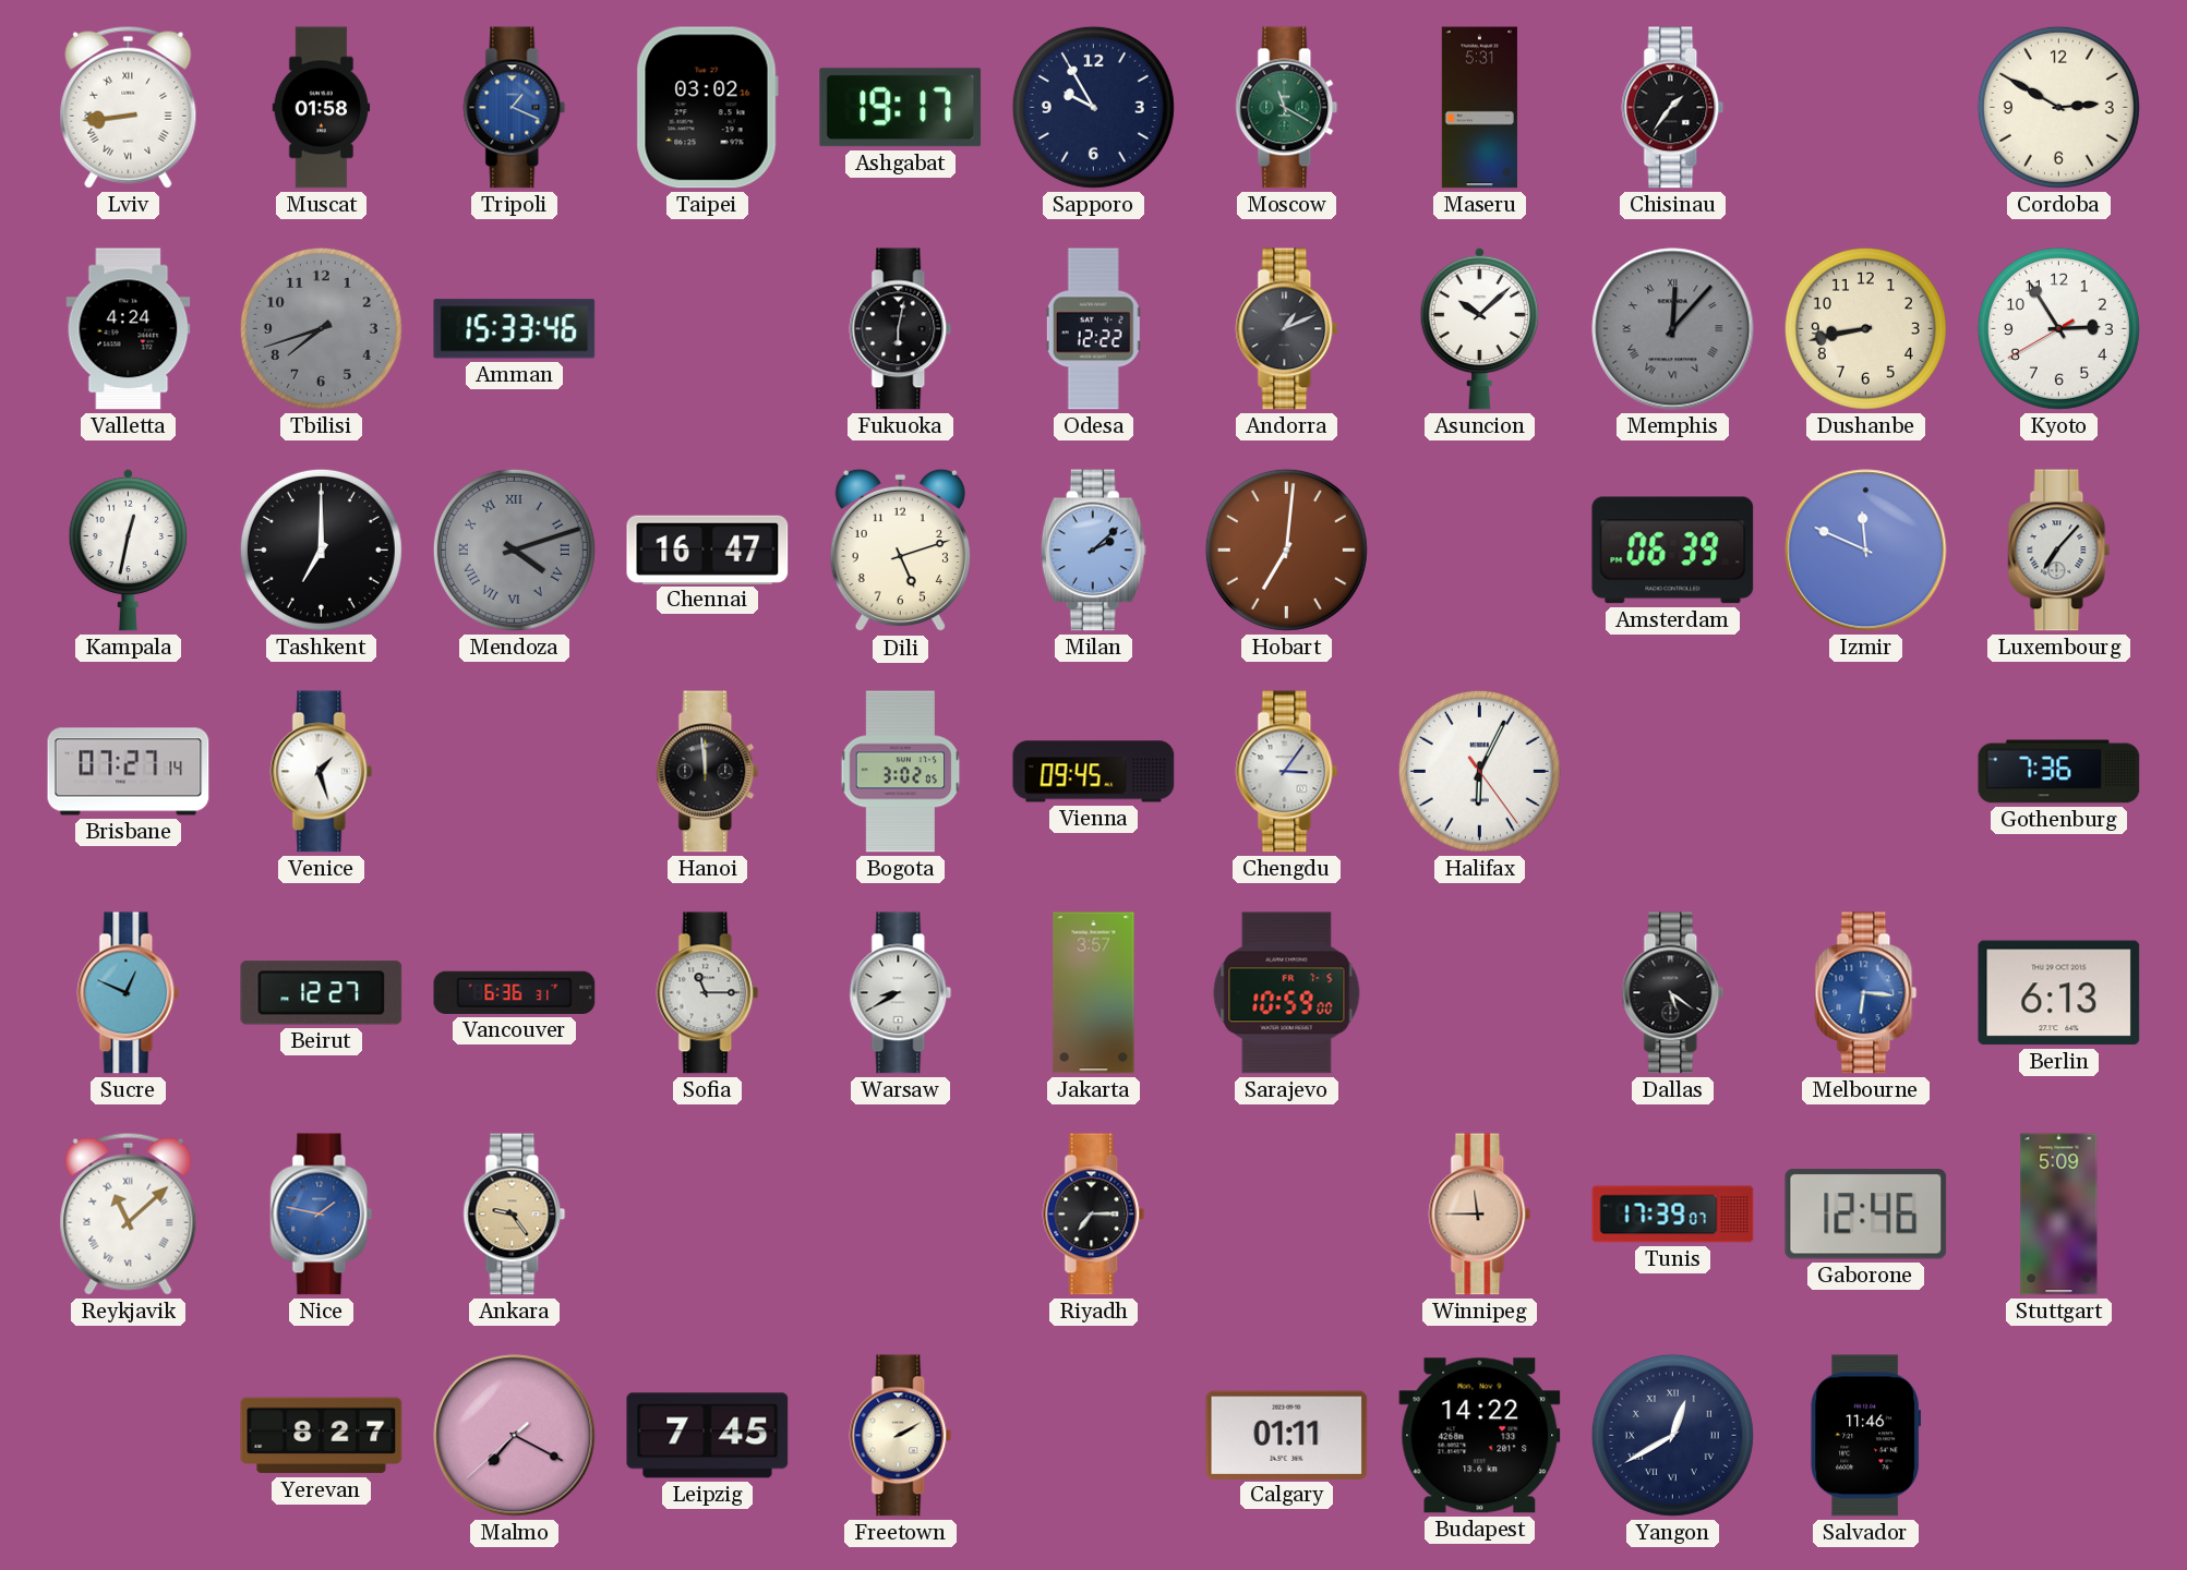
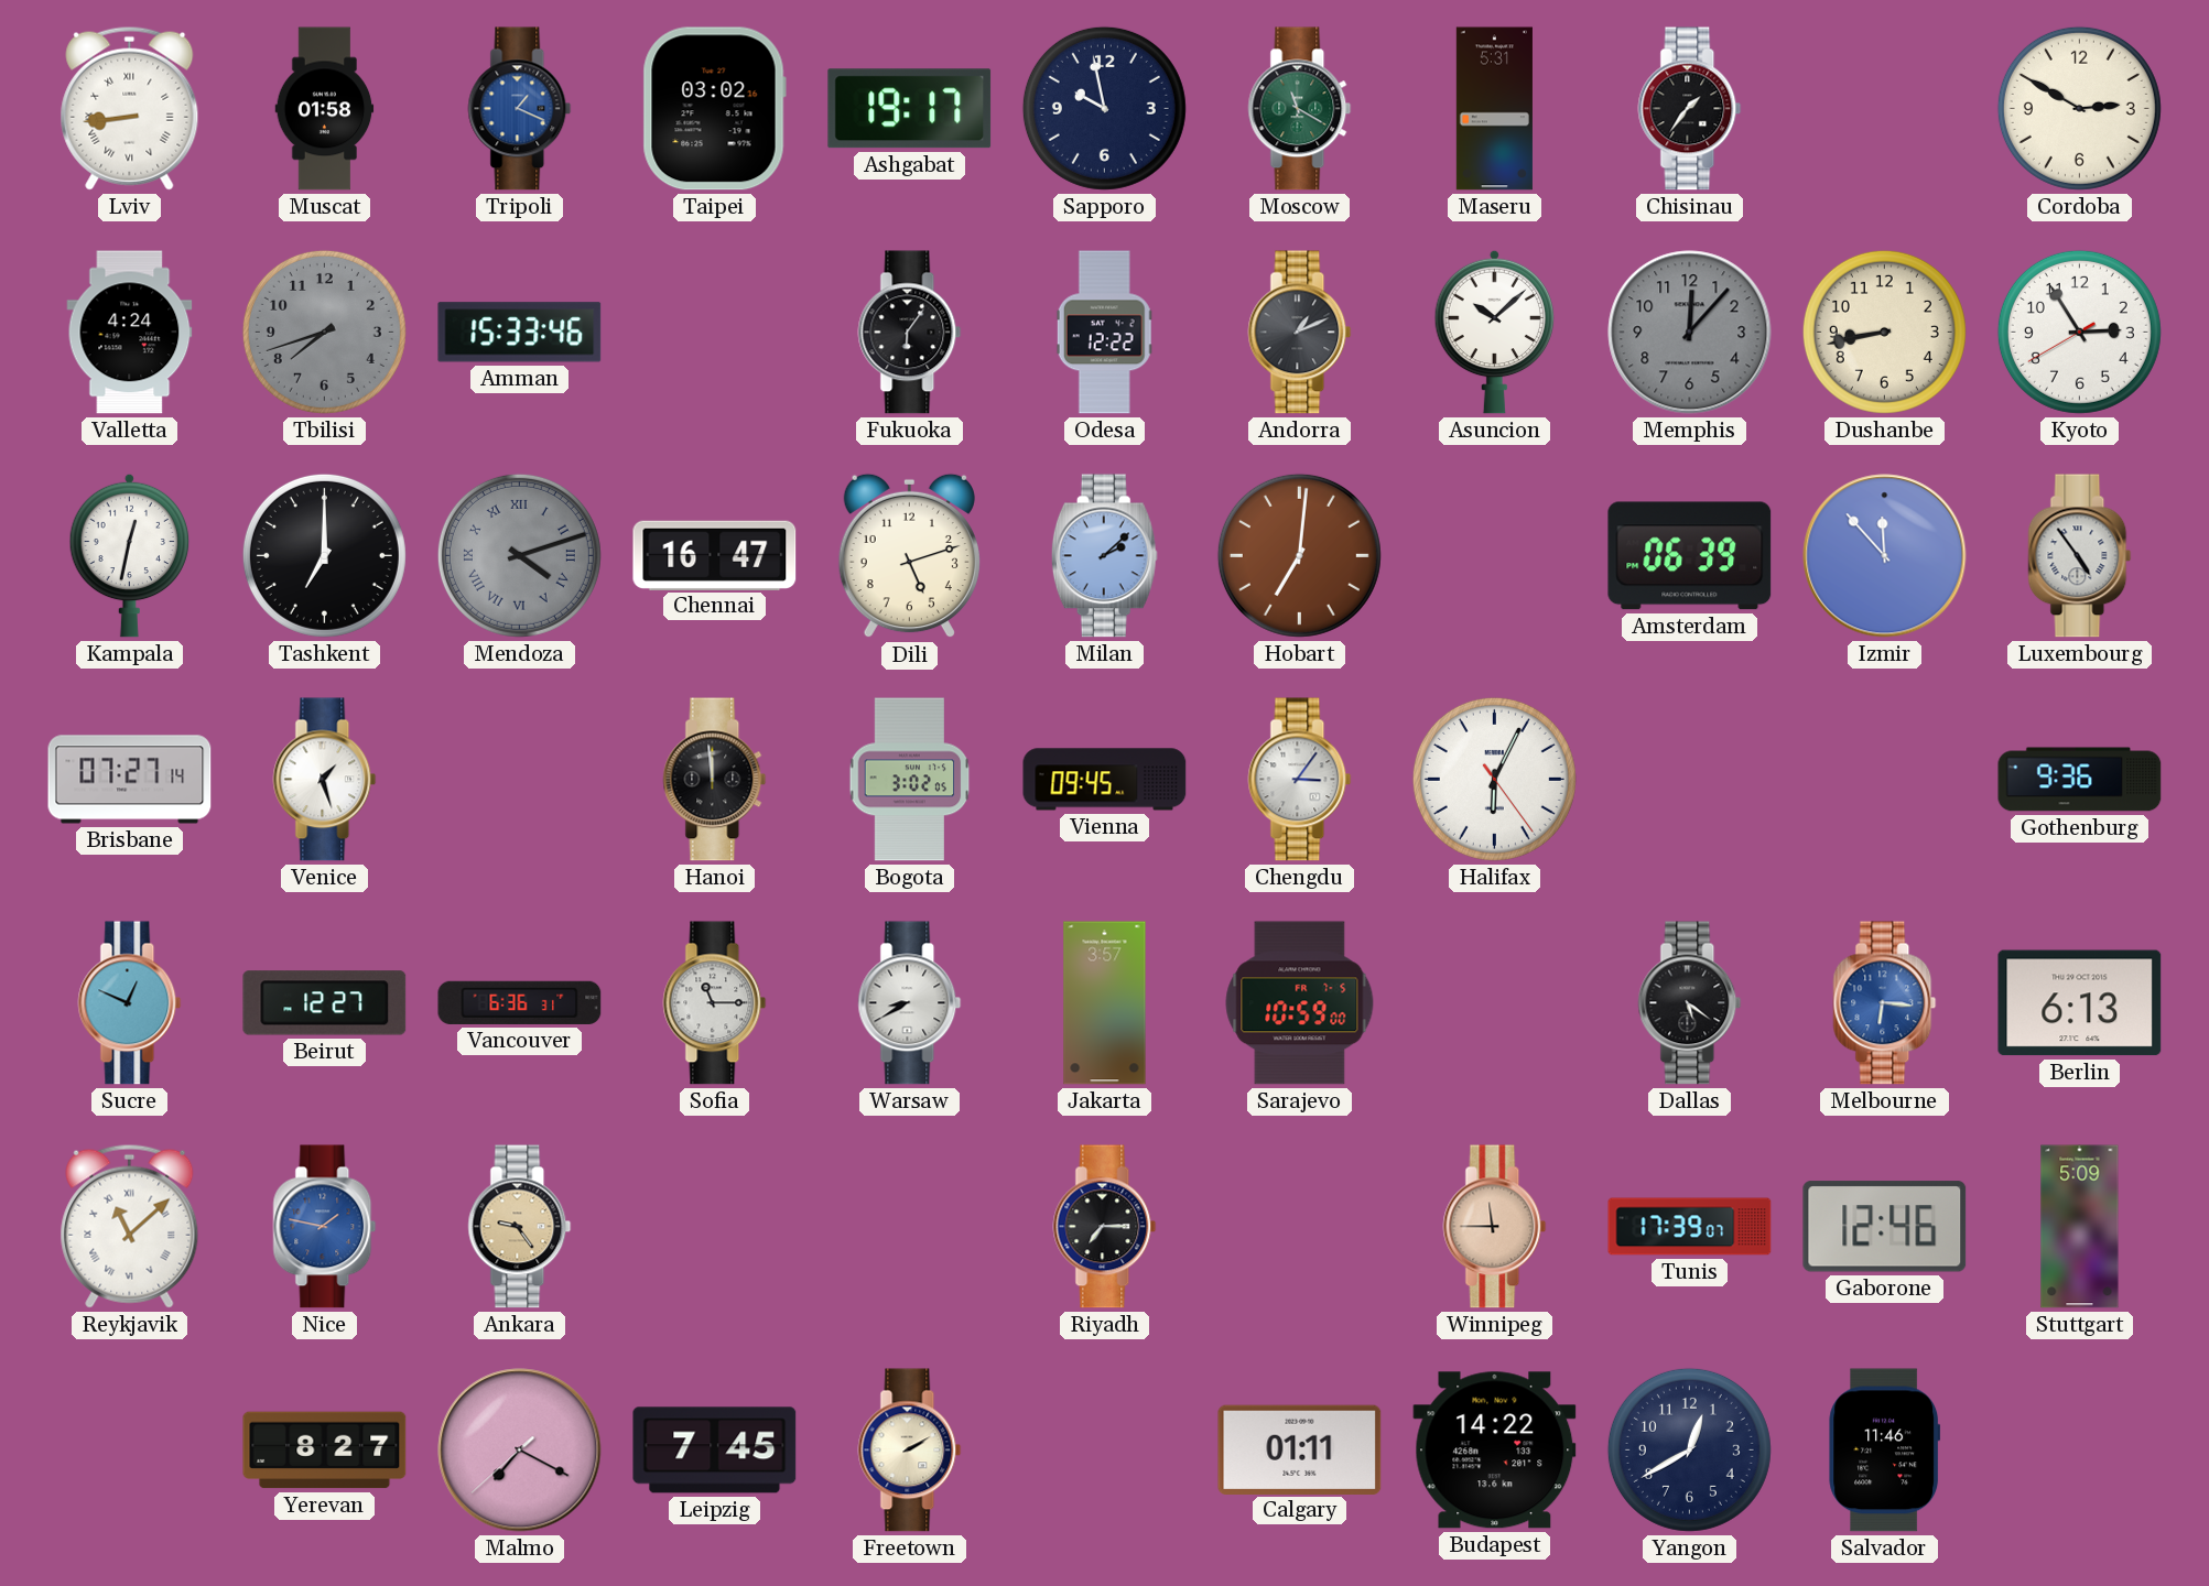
Sapporo: 9:55 -> 9:58
Fukuoka: 6:02 -> 6:06
Memphis numerals: Roman -> Arabic
Izmir: 11:49 -> 11:53
Luxembourg: 7:07 -> 4:54
Gothenburg: 7:36 -> 9:36
Yangon numerals: Roman -> Arabic
